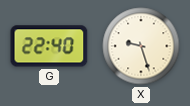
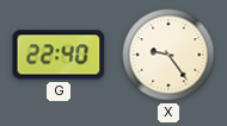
X: 9:27 -> 9:24
